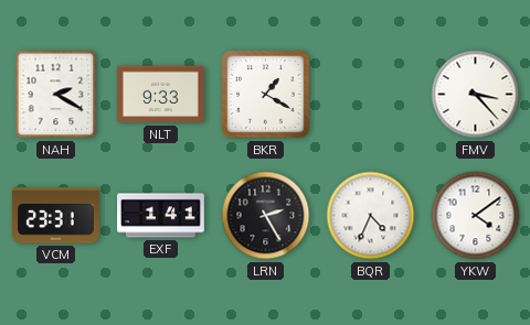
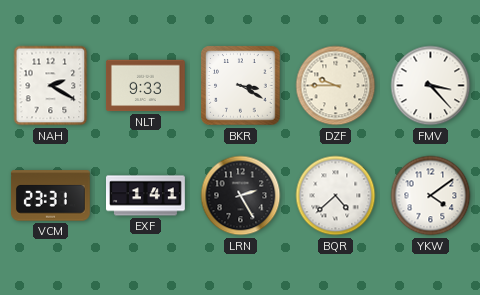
BKR: 1:20 -> 3:20
DZF: none -> 9:45
BQR: 4:34 -> 4:38
